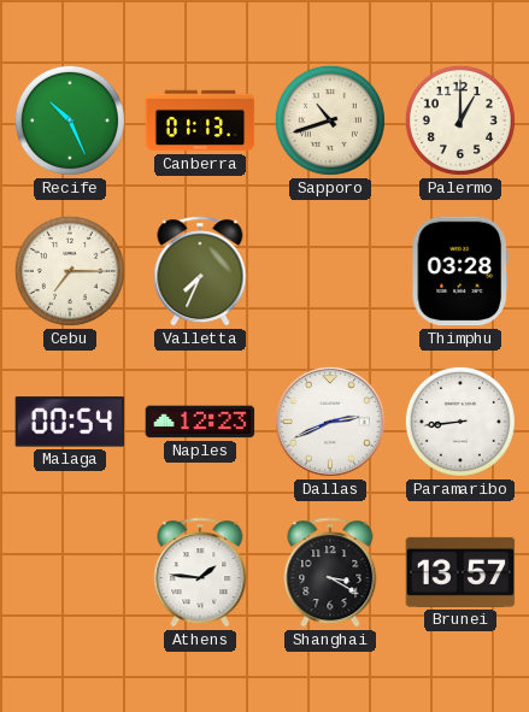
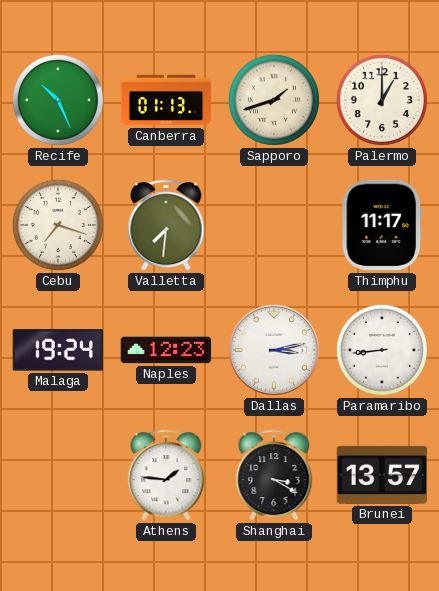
Sapporo: 10:42 -> 1:42
Cebu: 7:15 -> 7:18
Valletta: 7:34 -> 7:31
Thimphu: 03:28 -> 11:17
Malaga: 00:54 -> 19:24
Dallas: 2:41 -> 3:13
